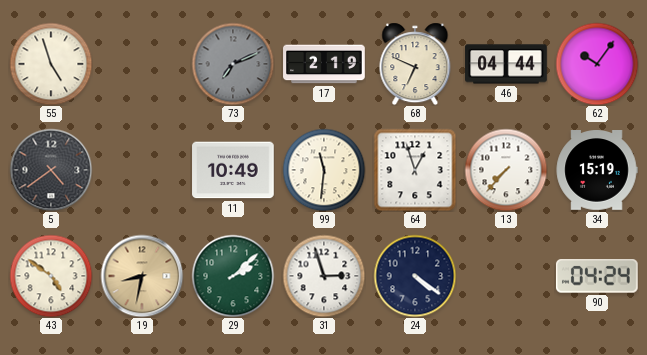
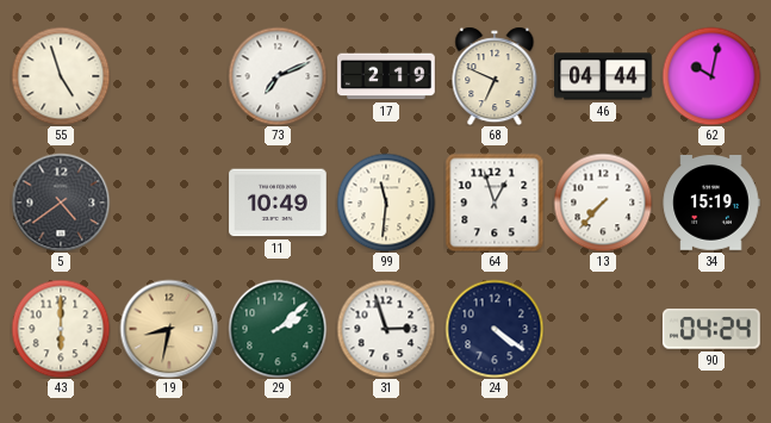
73 dial: grey -> white
62: 10:06 -> 10:02
43: 4:51 -> 6:00
